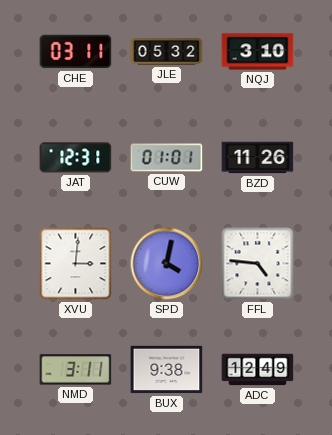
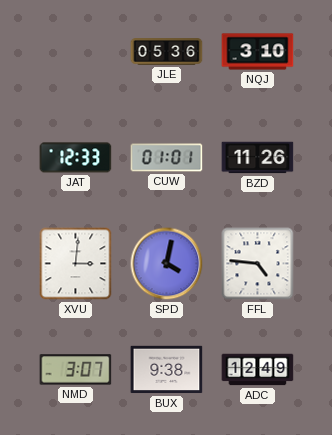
CHE: 03:11 -> none
JLE: 05:32 -> 05:36
JAT: 12:31 -> 12:33
NMD: 3:11 -> 3:07
